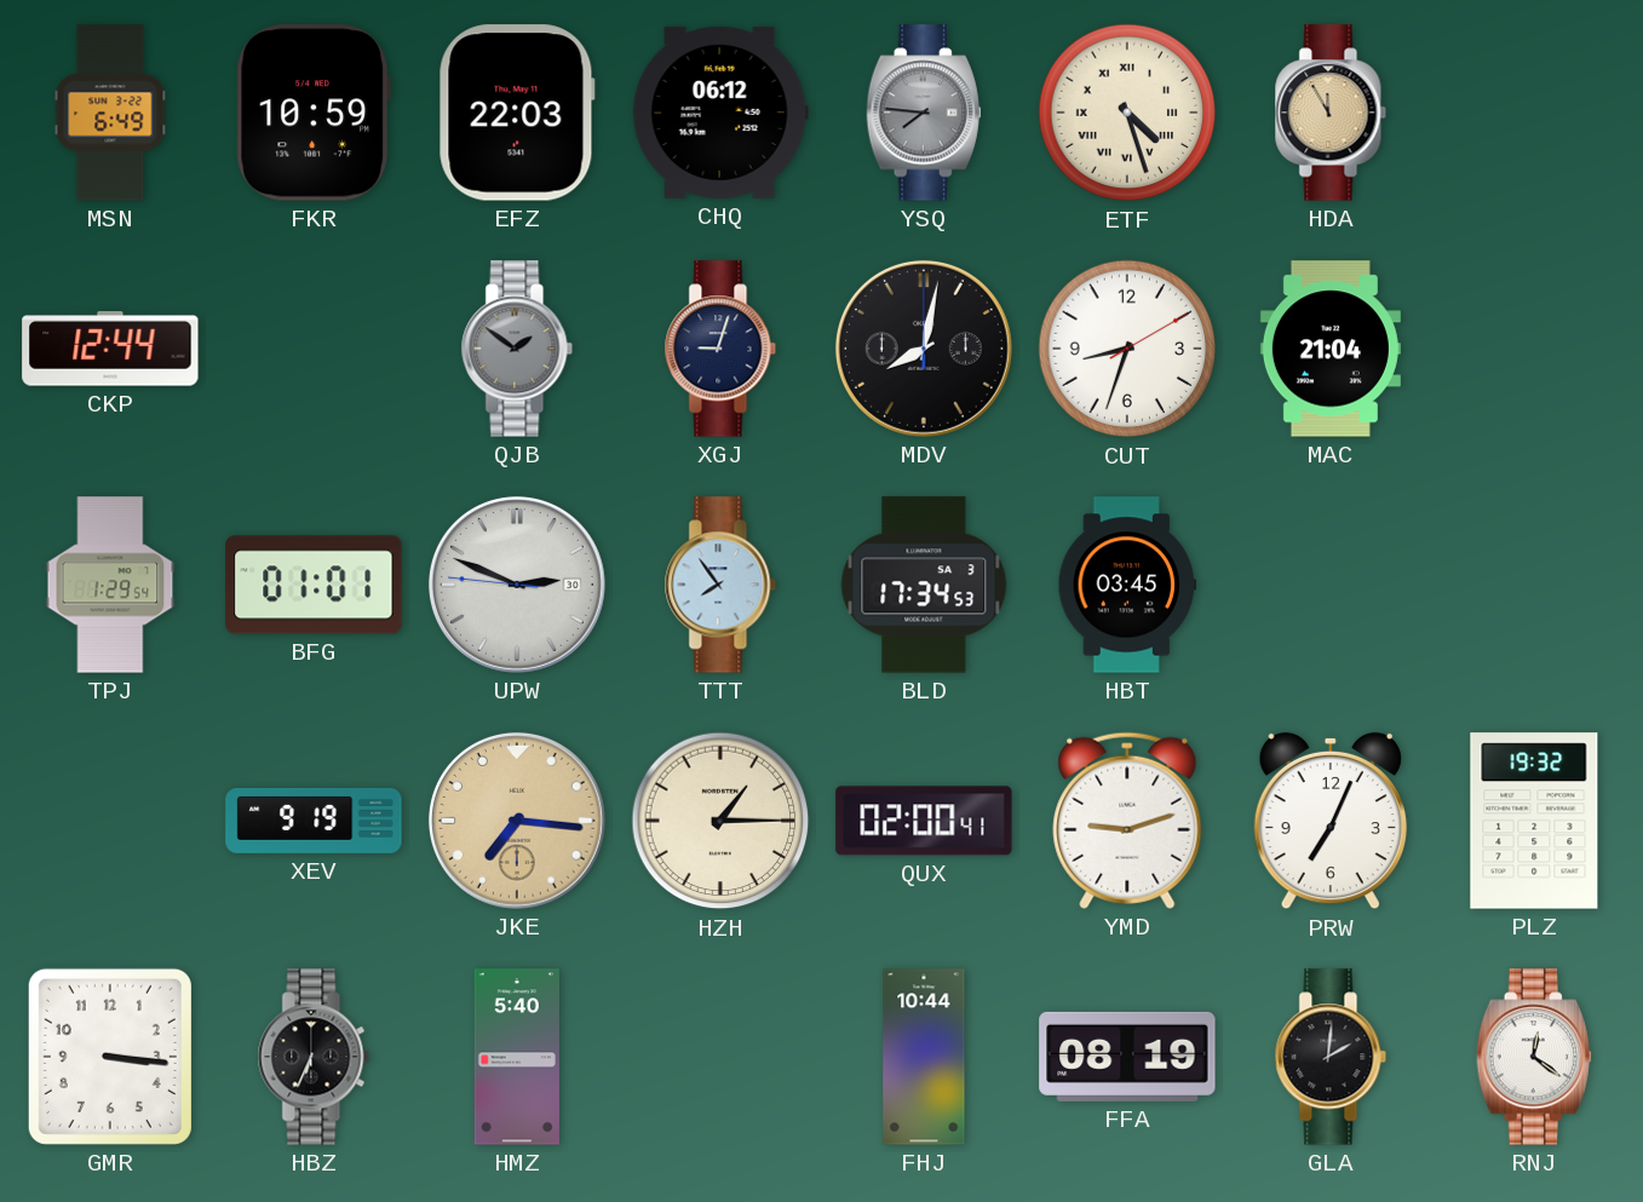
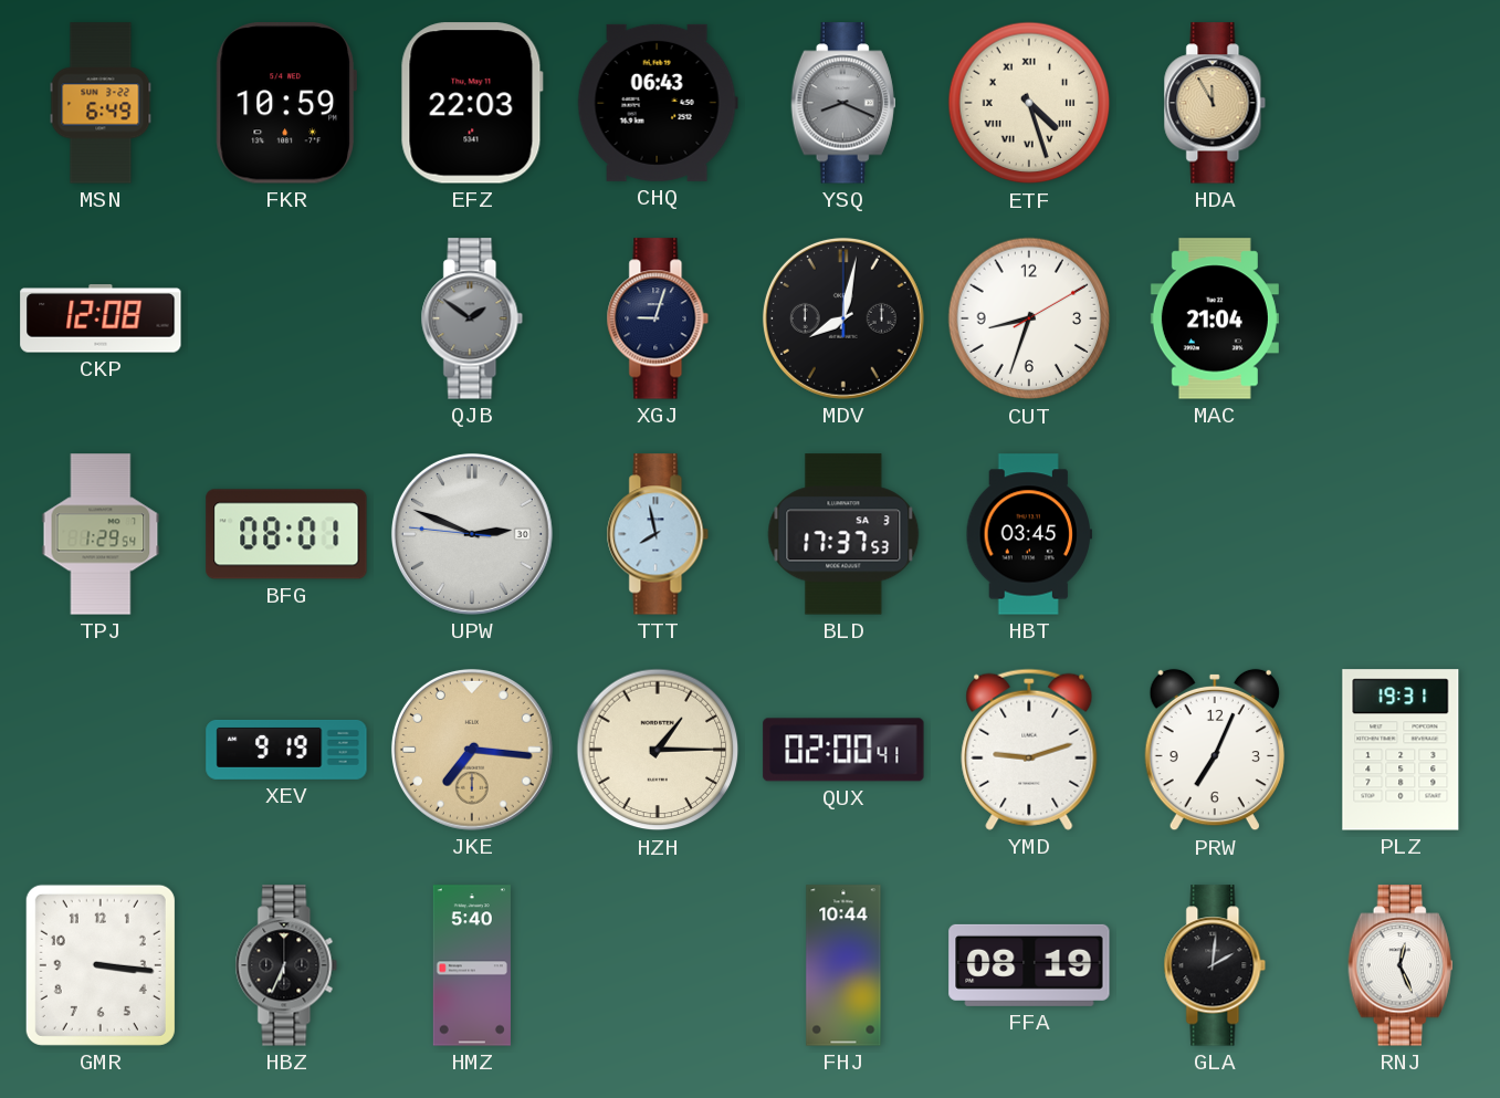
CHQ: 06:12 -> 06:43
YSQ: 7:46 -> 8:19
CKP: 12:44 -> 12:08
BFG: 01:01 -> 08:01
TTT: 7:54 -> 7:58
BLD: 17:34 -> 17:37
PLZ: 19:32 -> 19:31
RNJ: 12:21 -> 12:26
